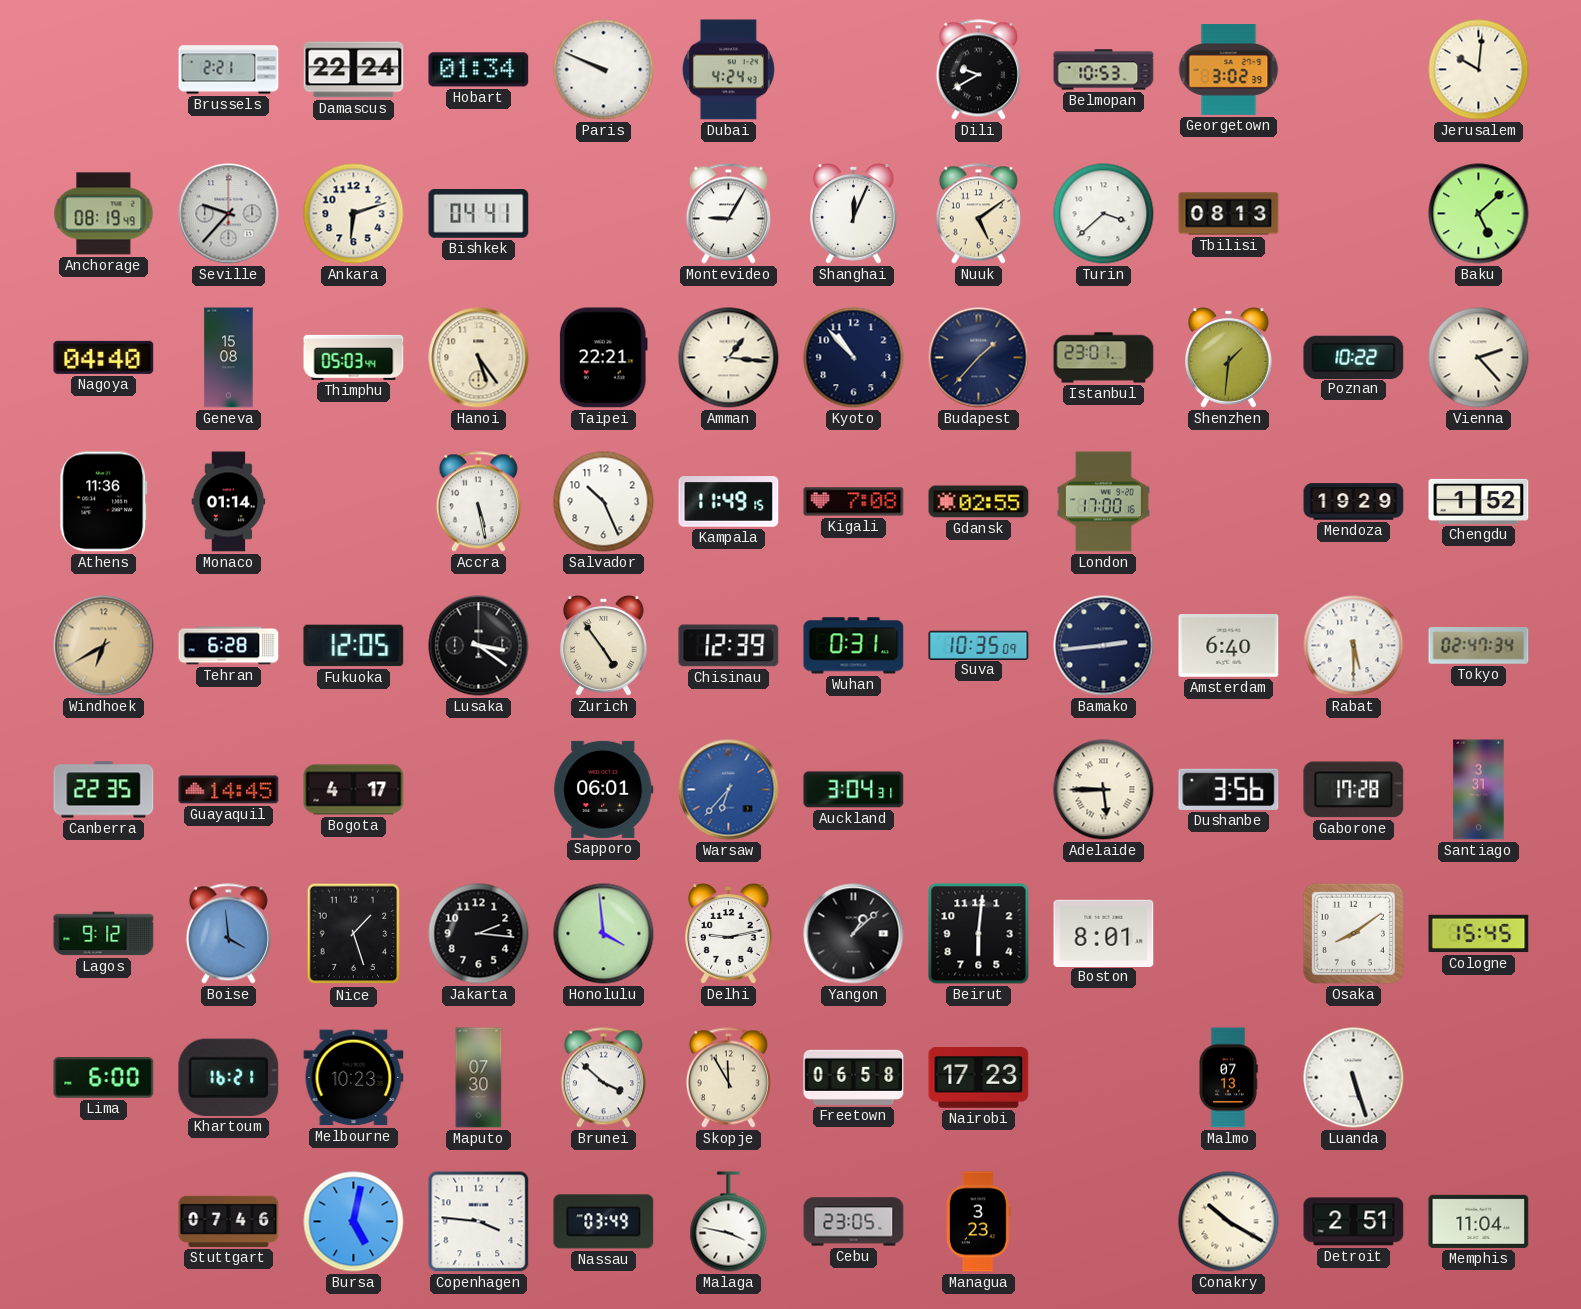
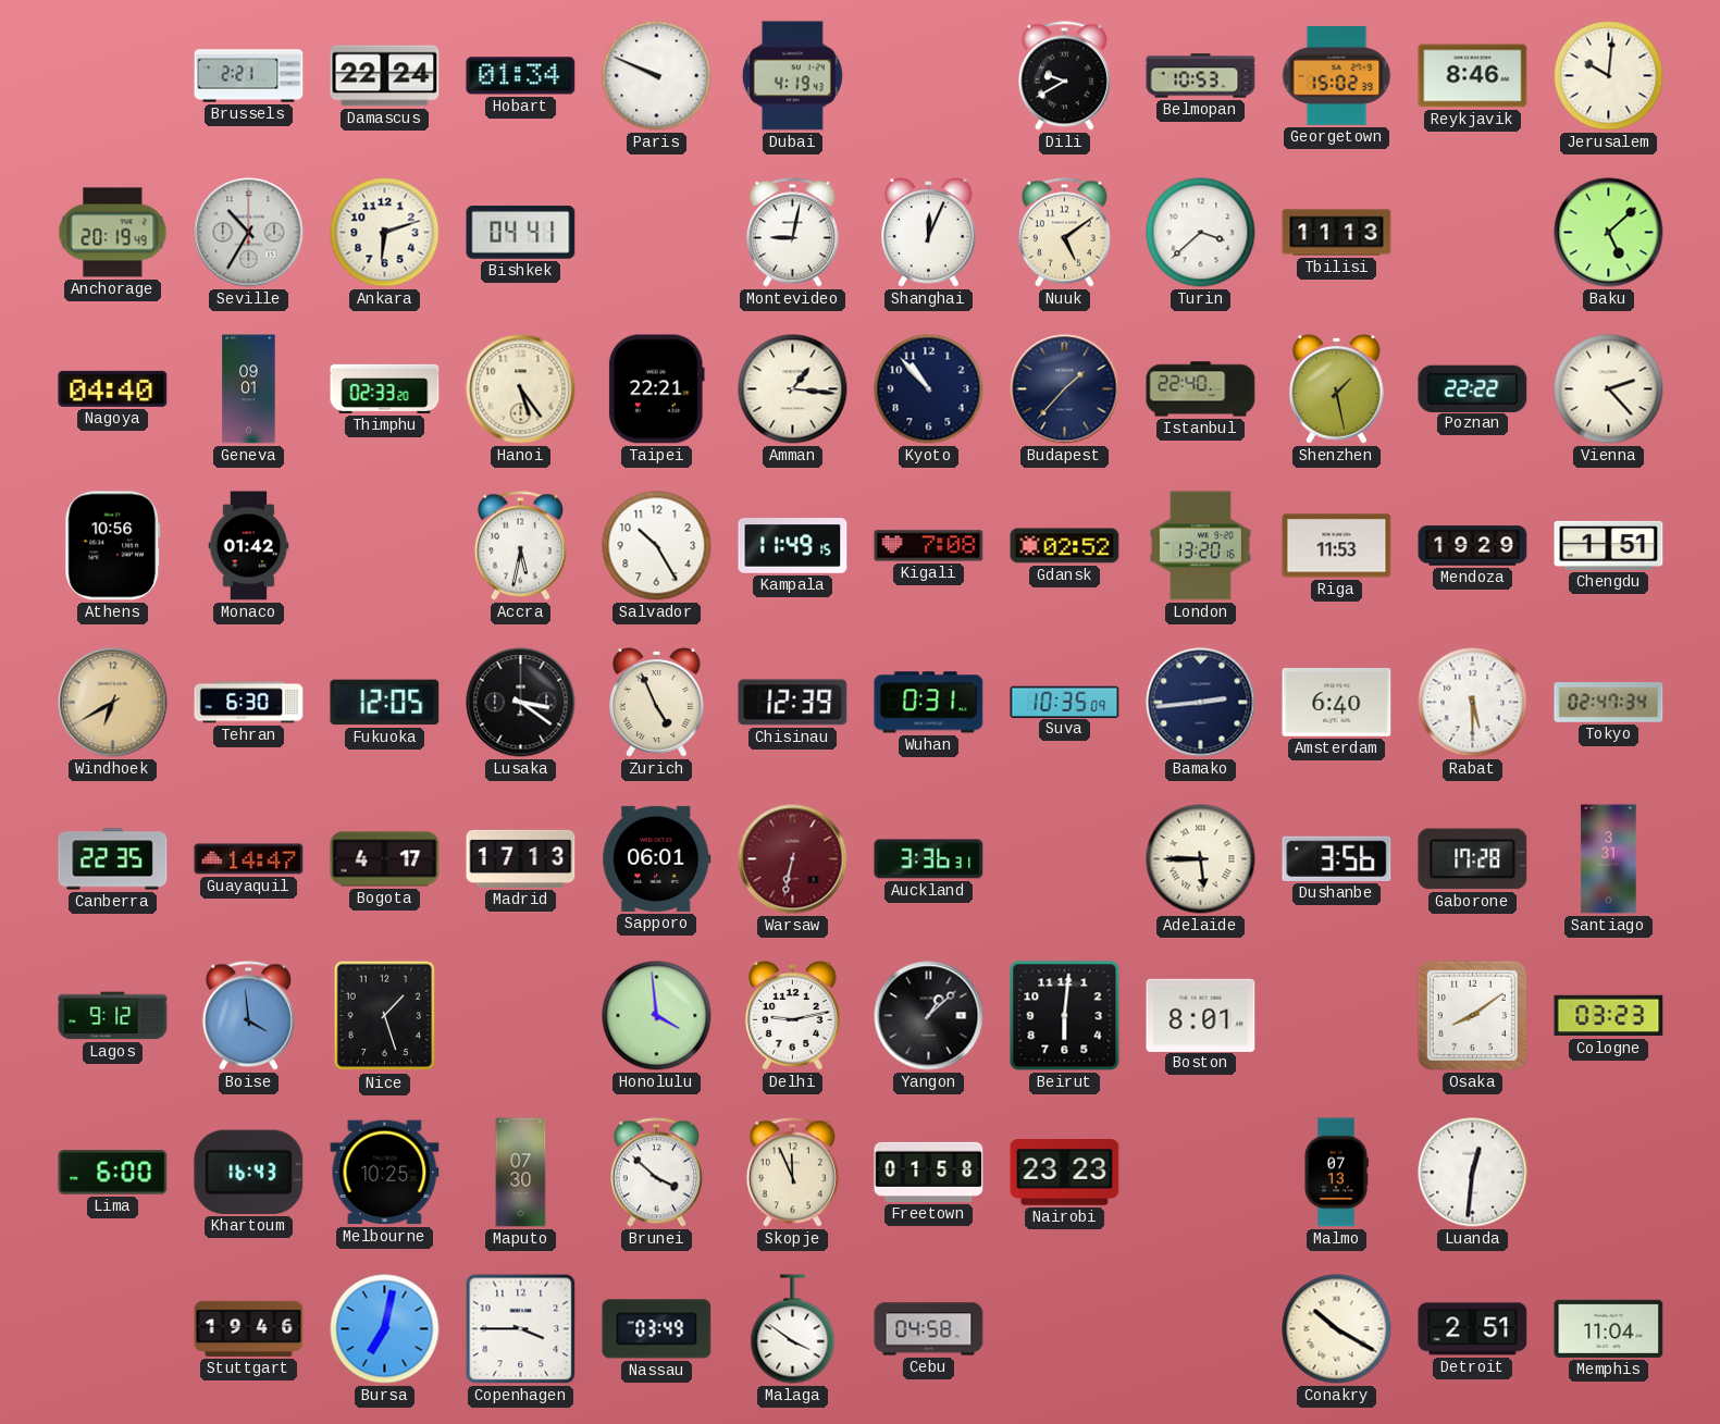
Dubai: 4:24 -> 4:19
Georgetown: 3:02 -> 15:02
Reykjavik: none -> 8:46
Anchorage: 08:19 -> 20:19
Seville: 9:37 -> 10:35
Montevideo: 9:05 -> 9:02
Tbilisi: 08:13 -> 11:13
Geneva: 15:08 -> 09:01
Thimphu: 05:03 -> 02:33
Istanbul: 23:01 -> 22:40
Shenzhen: 1:31 -> 1:28
Poznan: 10:22 -> 22:22
Athens: 11:36 -> 10:56
Monaco: 01:14 -> 01:42
Accra: 5:28 -> 5:32
Salvador: 10:26 -> 10:25
Gdansk: 02:55 -> 02:52
London: 17:00 -> 13:20
Riga: none -> 11:53
Chengdu: 1:52 -> 1:51
Tehran: 6:28 -> 6:30
Zurich: 4:54 -> 4:56
Guayaquil: 14:45 -> 14:47
Madrid: none -> 17:13
Warsaw: 6:37 -> 6:32
Warsaw dial: blue -> burgundy
Auckland: 3:04 -> 3:36
Jakarta: 2:16 -> none
Cologne: 15:45 -> 03:23
Khartoum: 16:21 -> 16:43
Melbourne: 10:23 -> 10:25
Skopje: 11:55 -> 11:56
Freetown: 06:58 -> 01:58
Nairobi: 17:23 -> 23:23
Luanda: 5:27 -> 12:31
Stuttgart: 07:46 -> 19:46
Bursa: 5:02 -> 7:02
Copenhagen: 3:46 -> 3:45
Malaga: 3:47 -> 3:51
Cebu: 23:05 -> 04:58
Managua: 3:23 -> none
